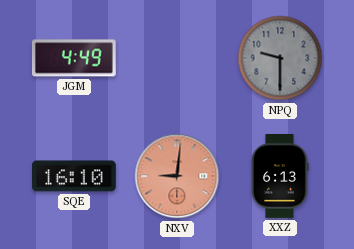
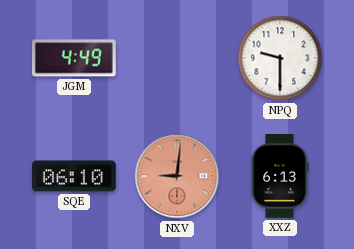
NPQ dial: grey -> white
SQE: 16:10 -> 06:10
